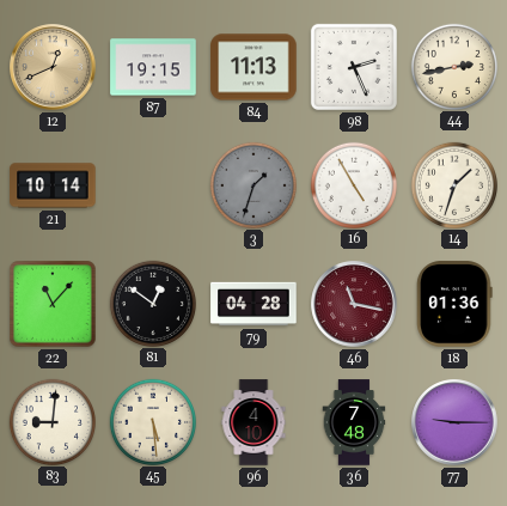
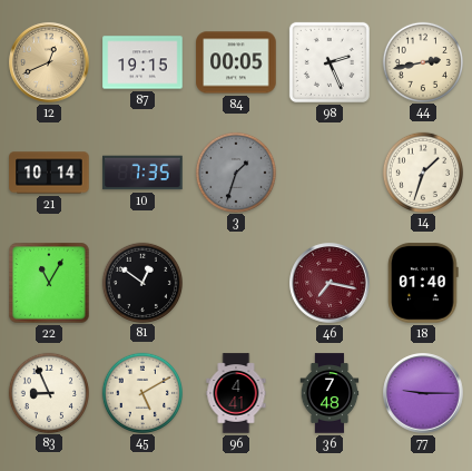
84: 11:13 -> 00:05
10: none -> 7:35
16: 4:55 -> none
22: 11:07 -> 11:05
79: 04:28 -> none
46: 11:17 -> 7:17
18: 01:36 -> 01:40
83: 9:01 -> 8:56
45: 5:29 -> 5:10
96: 4:10 -> 4:41
